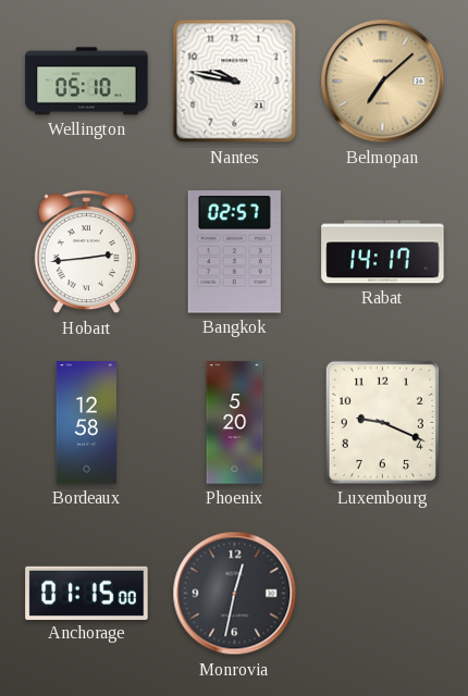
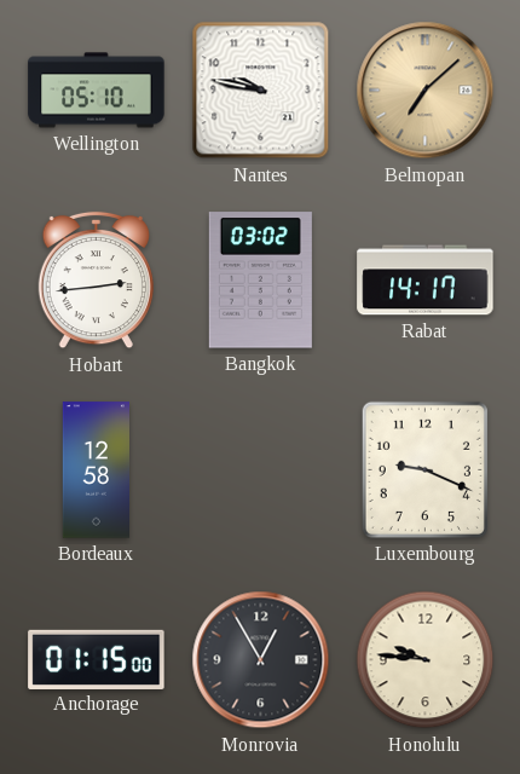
Bangkok: 02:57 -> 03:02
Phoenix: 5:20 -> none
Monrovia: 12:32 -> 12:55
Honolulu: none -> 9:46
